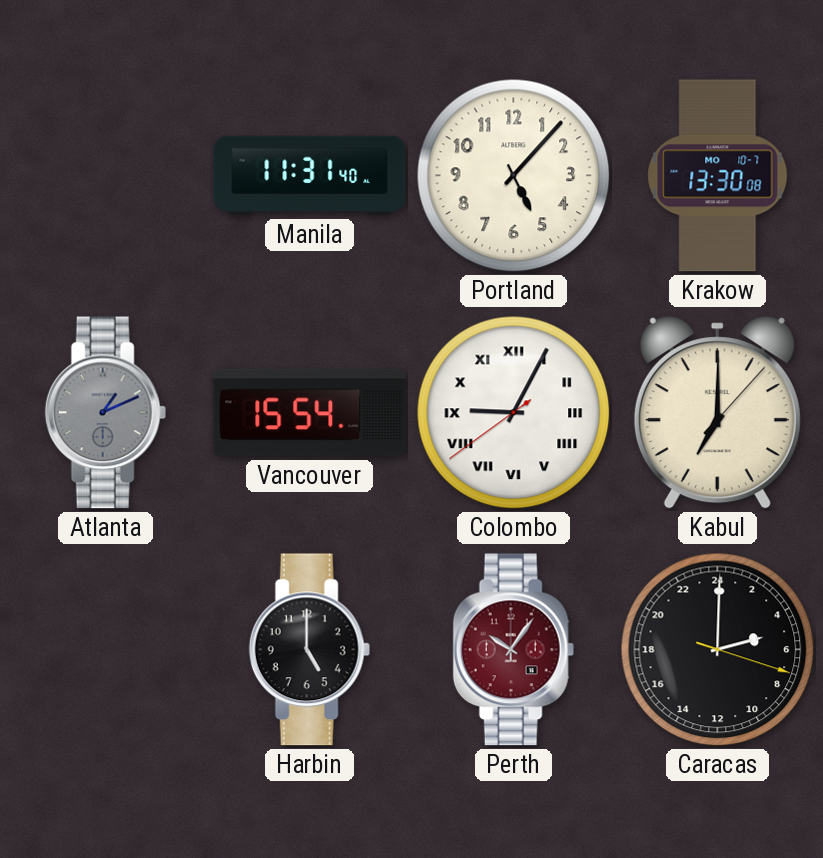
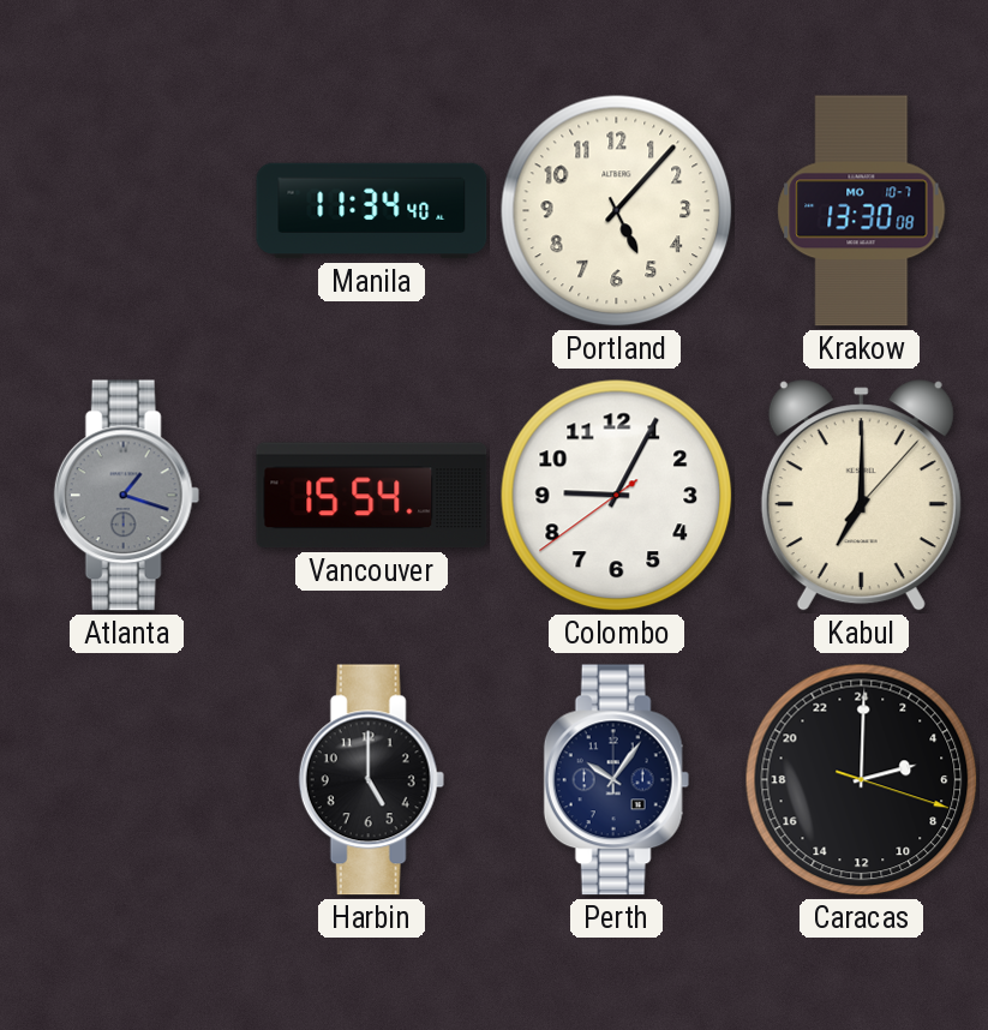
Manila: 11:31 -> 11:34
Atlanta: 1:11 -> 1:18
Colombo numerals: Roman -> Arabic
Perth dial: burgundy -> navy
